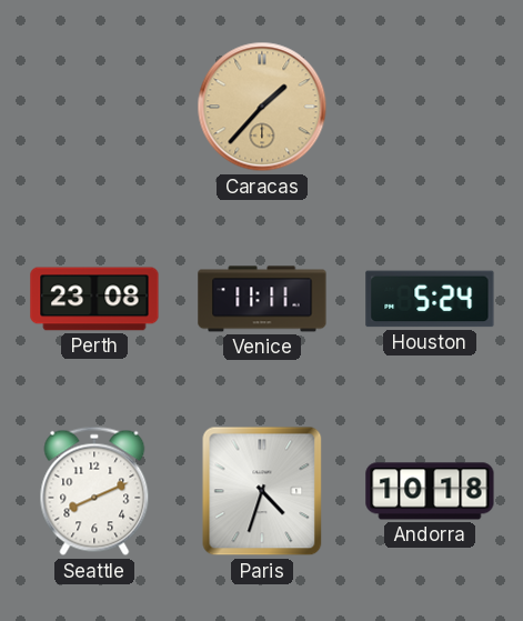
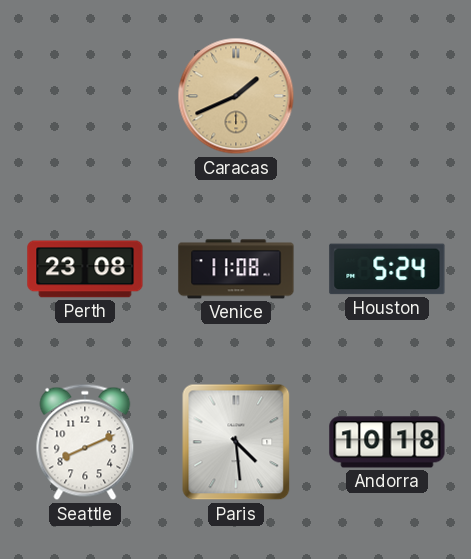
Caracas: 1:37 -> 1:41
Venice: 11:11 -> 11:08
Paris: 4:33 -> 4:29
